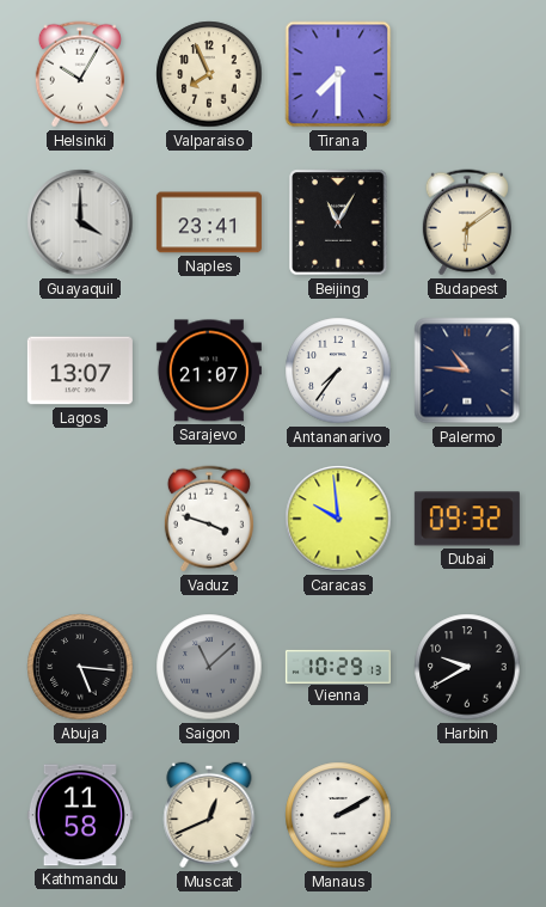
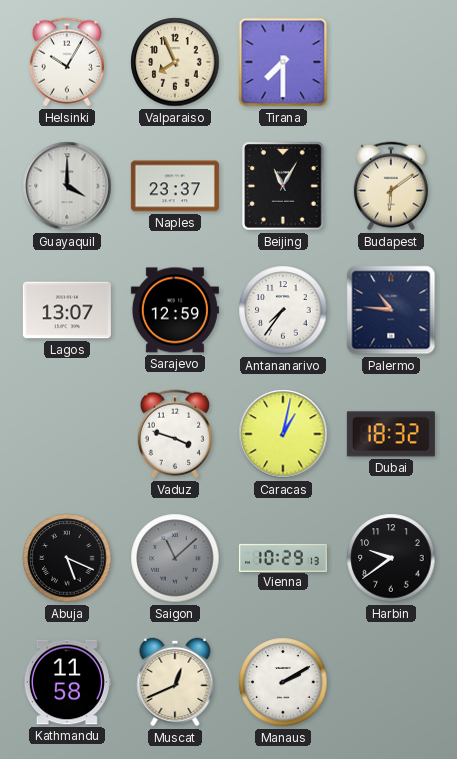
Naples: 23:41 -> 23:37
Sarajevo: 21:07 -> 12:59
Caracas: 9:59 -> 1:02
Dubai: 09:32 -> 18:32
Abuja: 5:16 -> 5:19
Harbin: 9:40 -> 9:39
